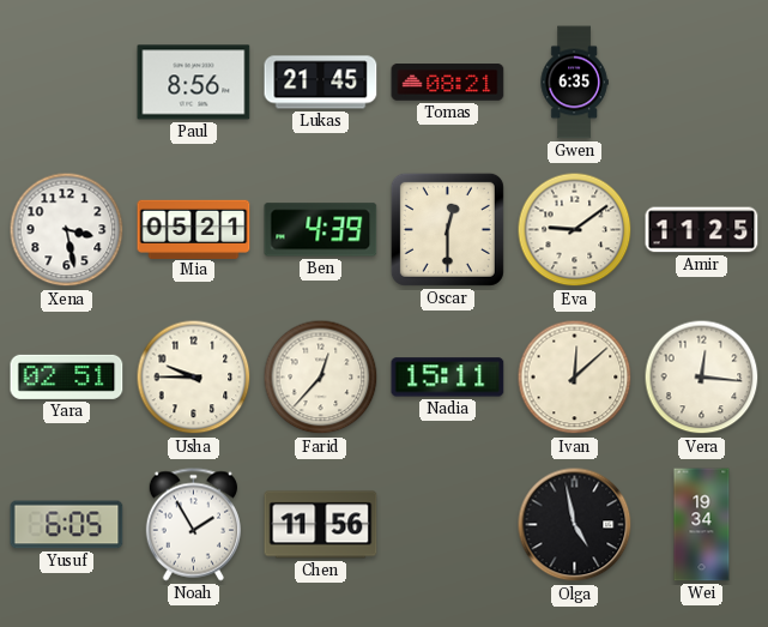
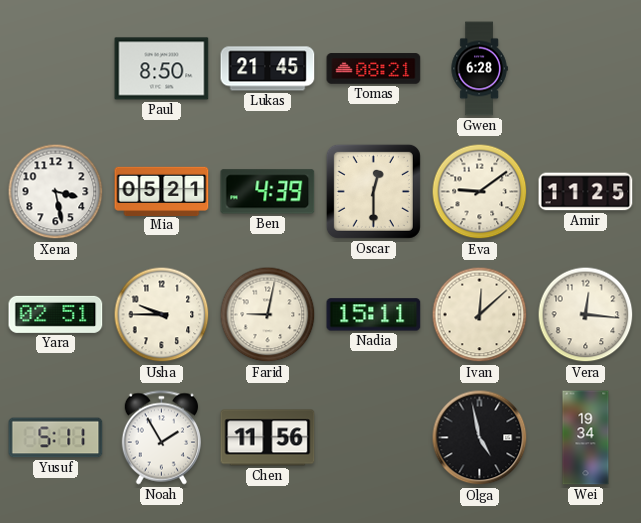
Paul: 8:56 -> 8:50
Gwen: 6:35 -> 6:28
Farid: 12:37 -> 9:02
Yusuf: 6:05 -> 5:11
